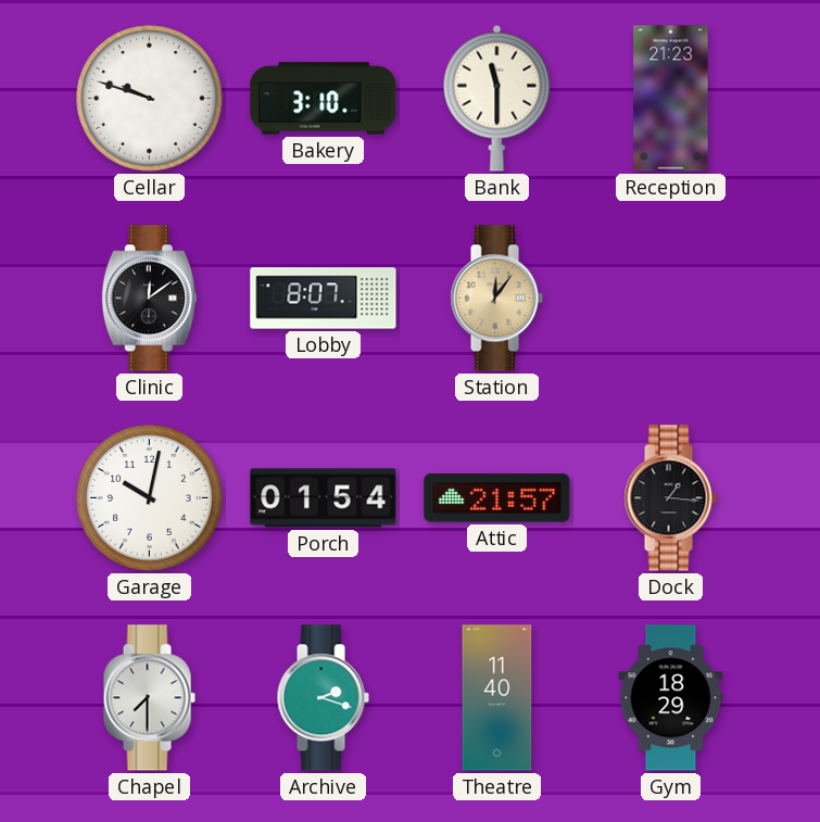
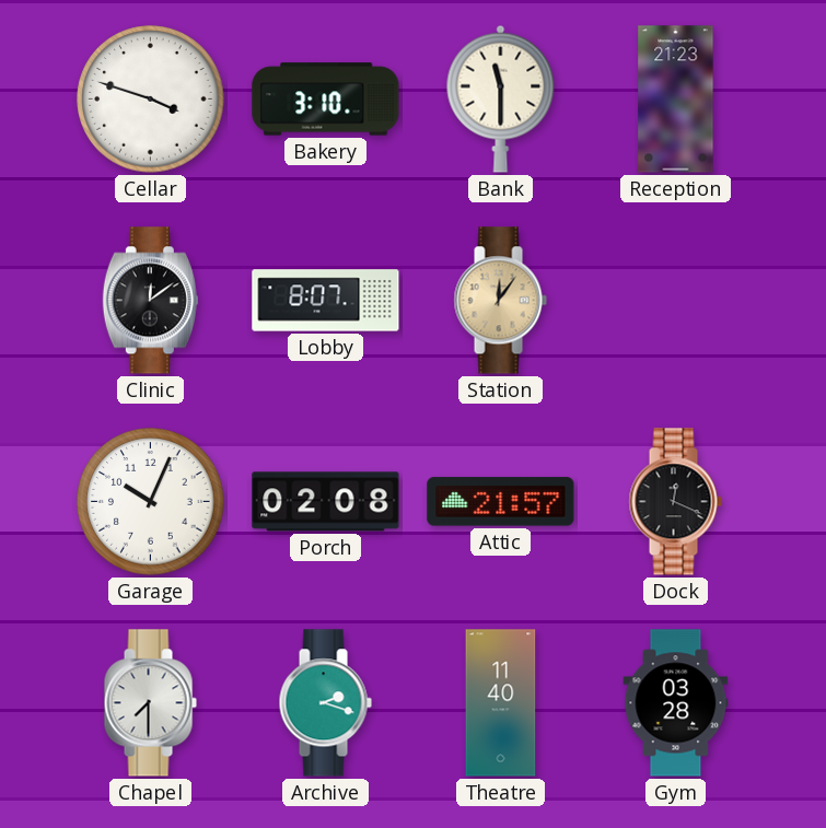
Cellar: 9:48 -> 3:48
Garage: 10:02 -> 10:04
Porch: 01:54 -> 02:08
Dock: 1:16 -> 12:19
Gym: 18:29 -> 03:28
